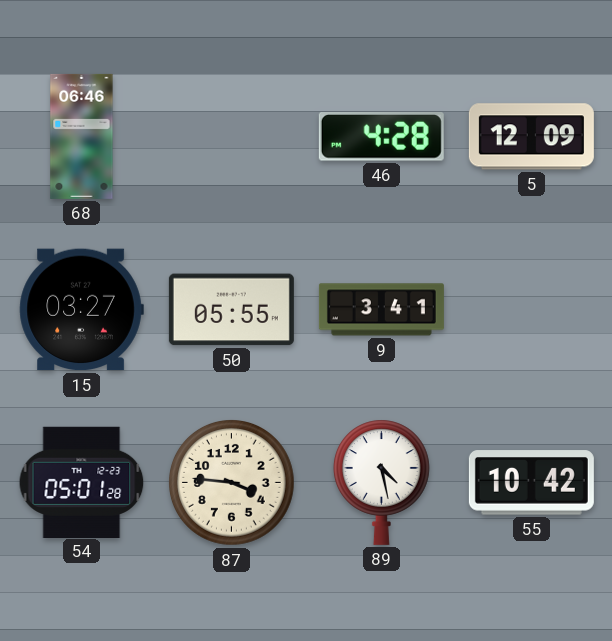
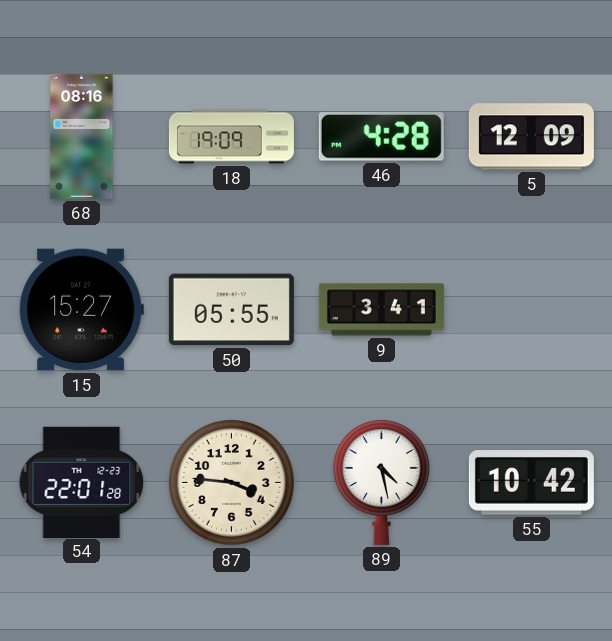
68: 06:46 -> 08:16
18: none -> 19:09
15: 03:27 -> 15:27
54: 05:01 -> 22:01
